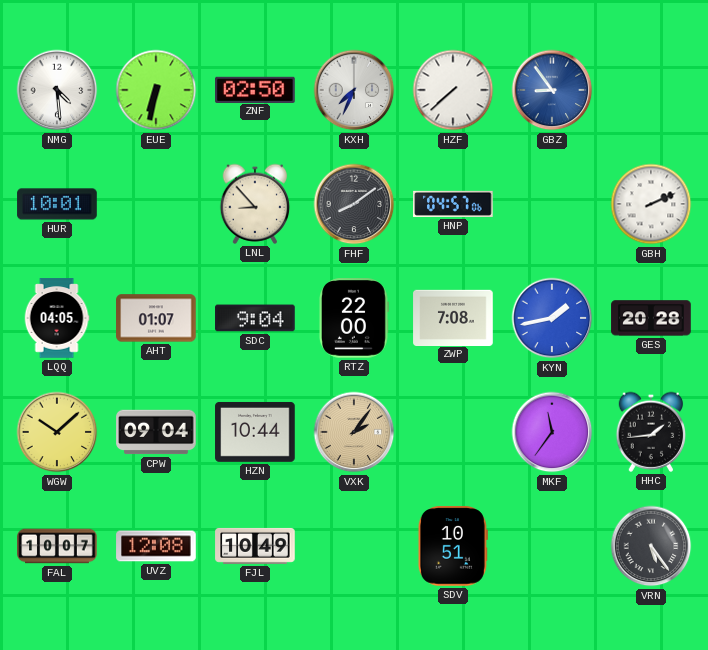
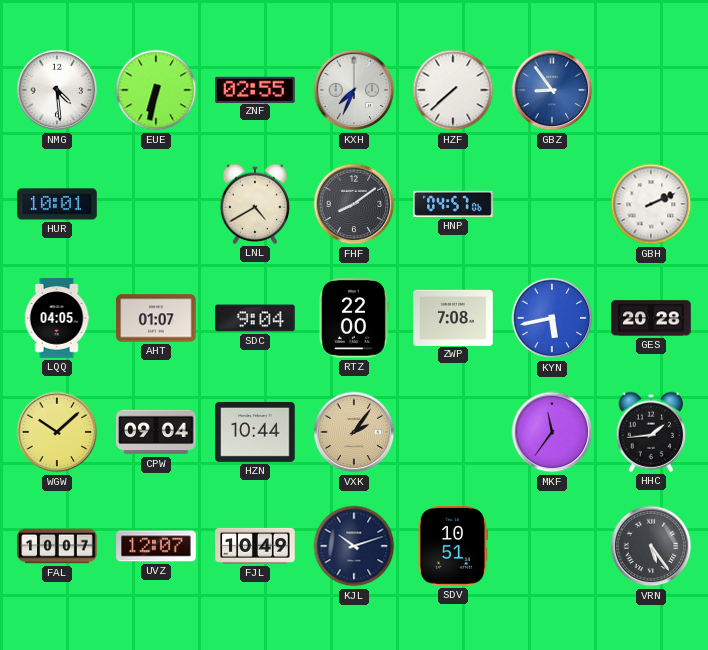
ZNF: 02:50 -> 02:55
LNL: 8:53 -> 4:40
KYN: 1:43 -> 5:43
UVZ: 12:08 -> 12:07
KJL: none -> 10:12
